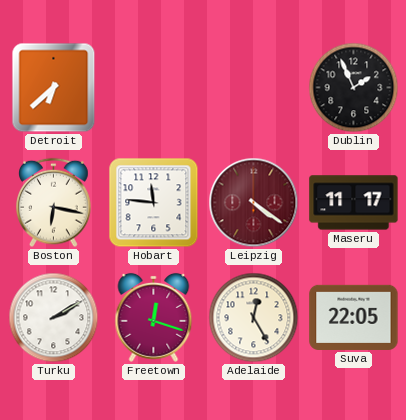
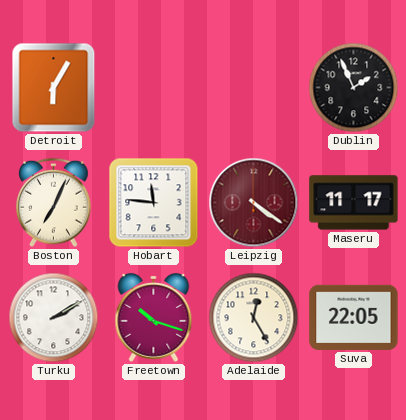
Detroit: 6:38 -> 6:05
Boston: 6:17 -> 7:04
Freetown: 12:18 -> 10:18
